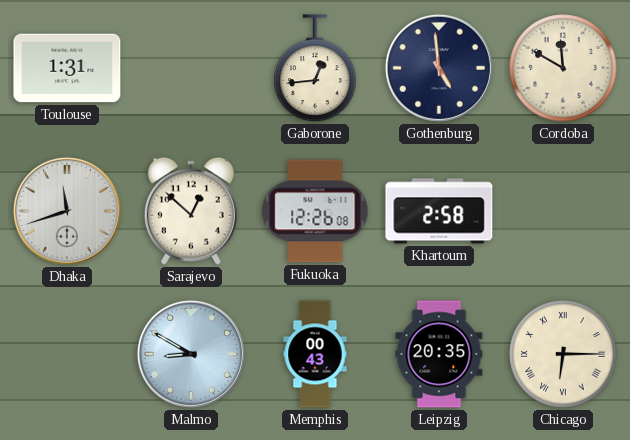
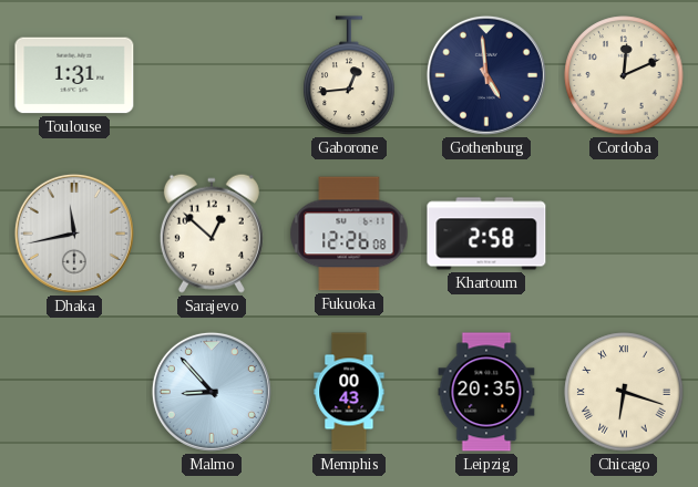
Cordoba: 11:50 -> 12:11
Dhaka: 11:42 -> 11:43
Malmo: 8:50 -> 8:53
Chicago: 6:15 -> 6:18
